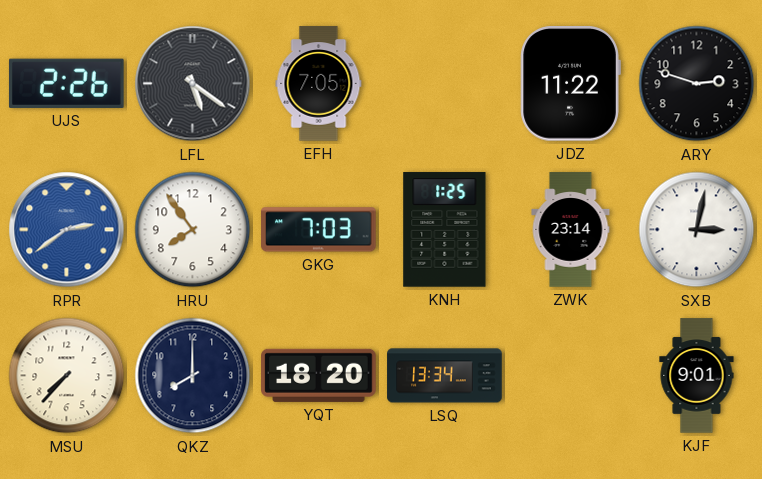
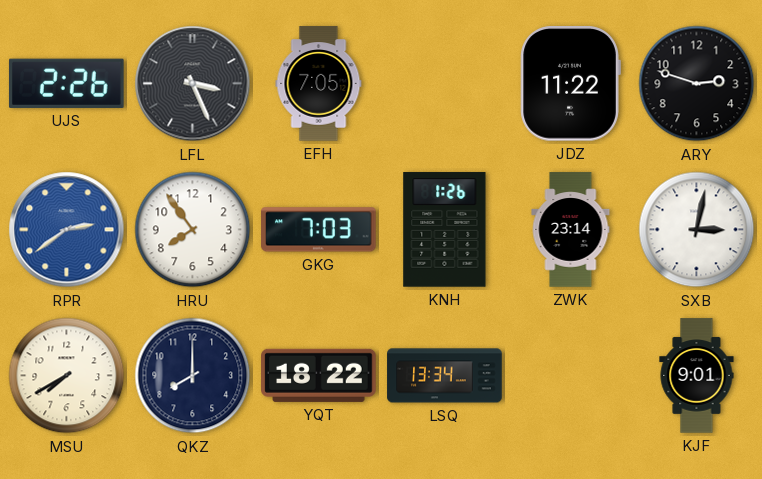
LFL: 5:21 -> 3:26
KNH: 1:25 -> 1:26
MSU: 7:37 -> 7:40
YQT: 18:20 -> 18:22
